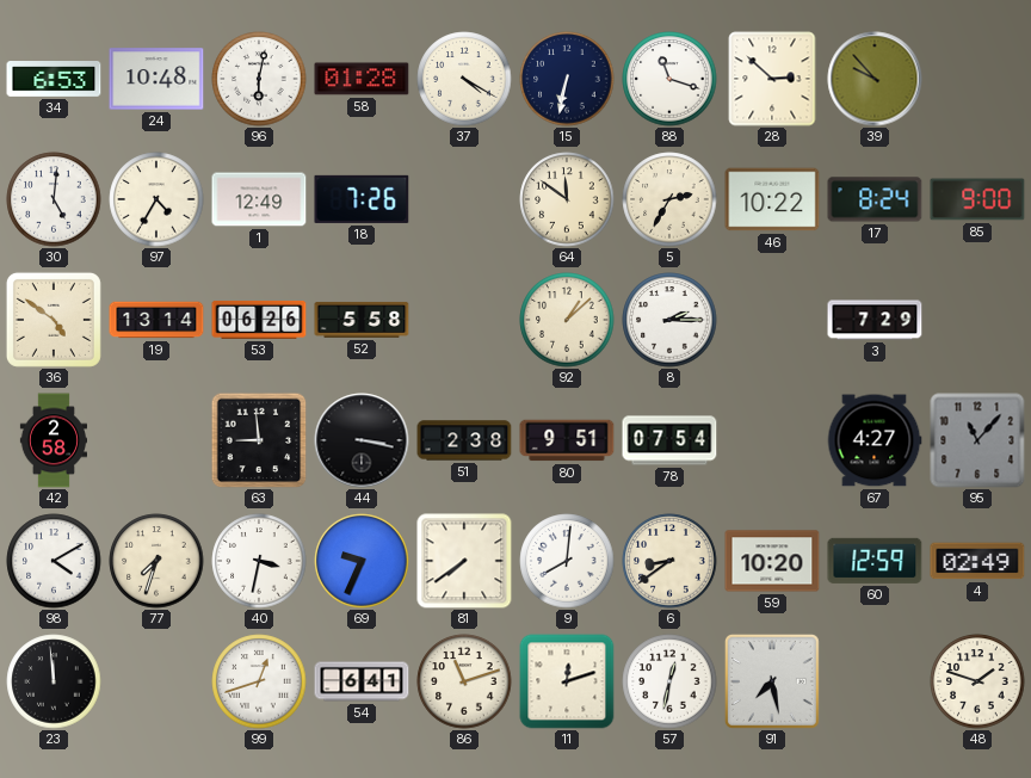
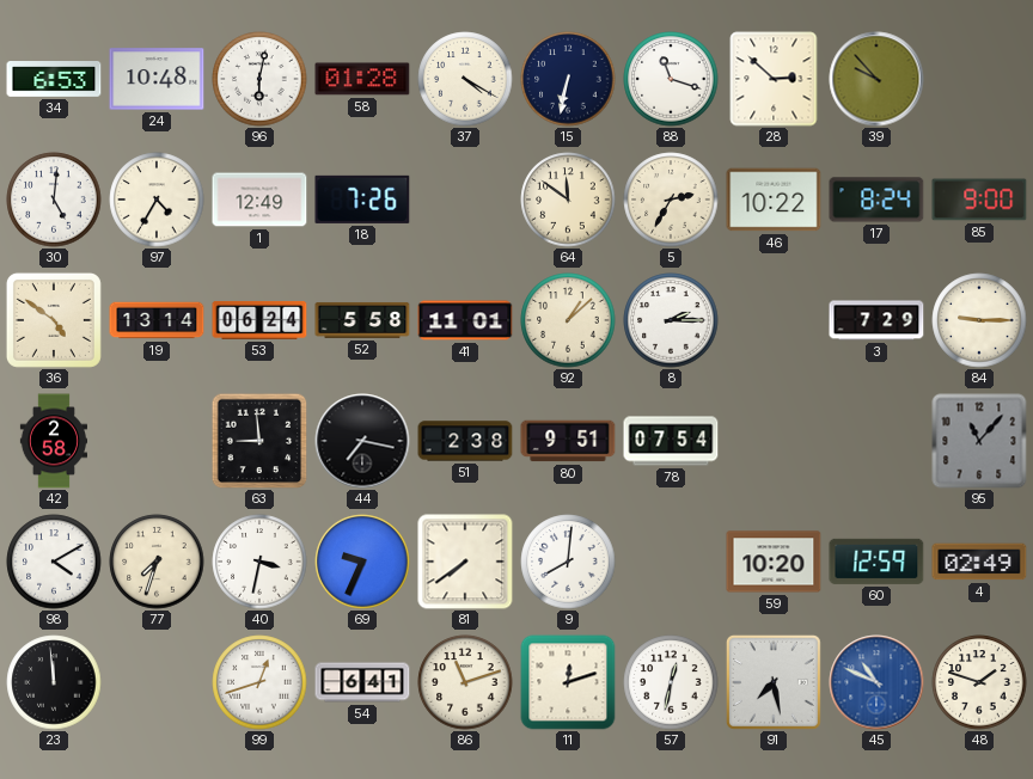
53: 06:26 -> 06:24
41: none -> 11:01
84: none -> 9:15
44: 3:17 -> 7:17
67: 4:27 -> none
6: 8:39 -> none
45: none -> 10:49
